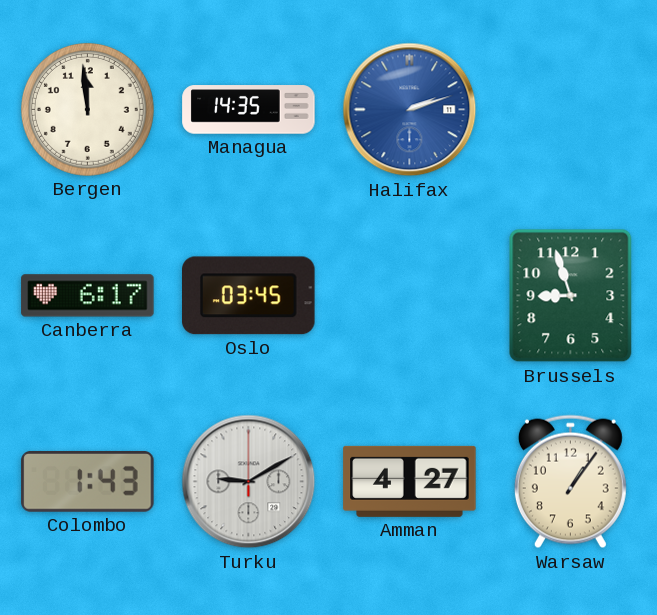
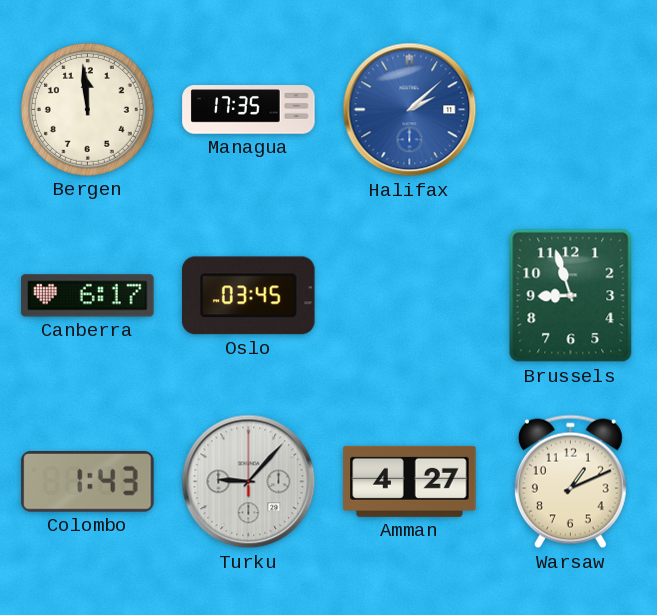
Managua: 14:35 -> 17:35
Halifax: 2:12 -> 2:08
Turku: 9:10 -> 9:07
Warsaw: 1:06 -> 1:11
